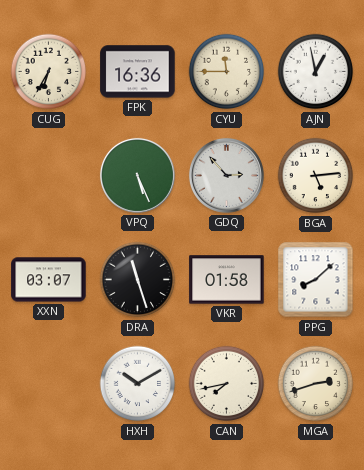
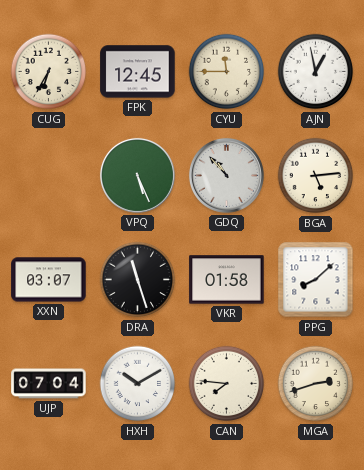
FPK: 16:36 -> 12:45
GDQ: 2:53 -> 10:53
UJP: none -> 07:04
CAN: 7:43 -> 7:46
